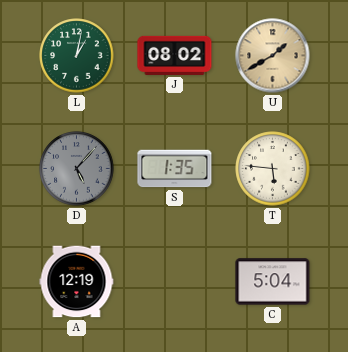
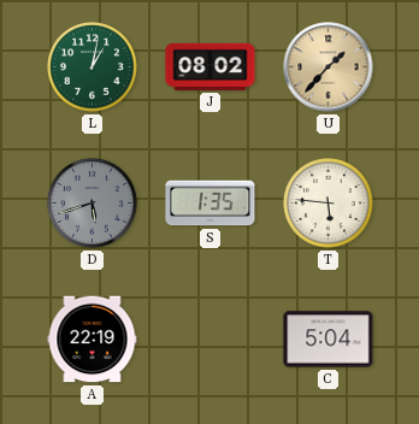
U: 1:40 -> 1:37
D: 5:07 -> 5:42
A: 12:19 -> 22:19
